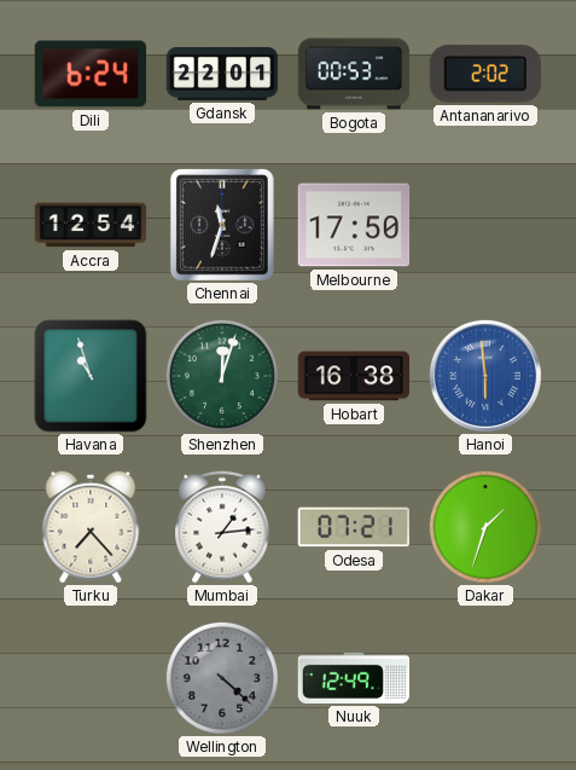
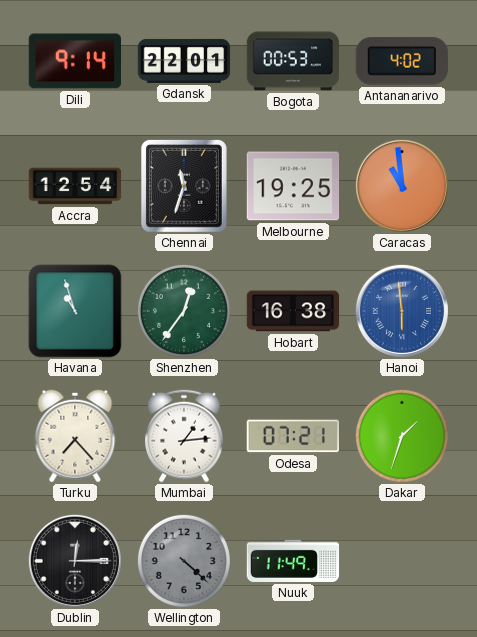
Dili: 6:24 -> 9:14
Antananarivo: 2:02 -> 4:02
Melbourne: 17:50 -> 19:25
Caracas: none -> 10:59
Shenzhen: 12:03 -> 12:36
Dublin: none -> 12:15
Nuuk: 12:49 -> 11:49
